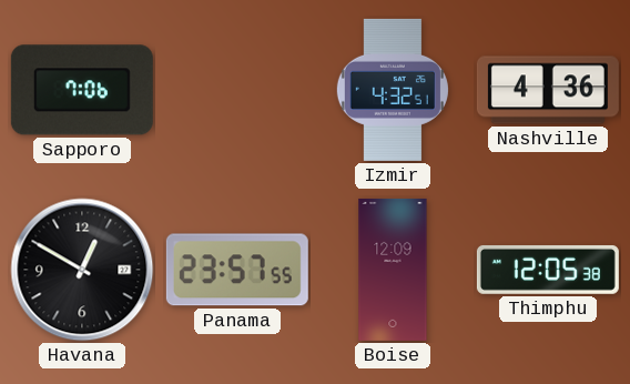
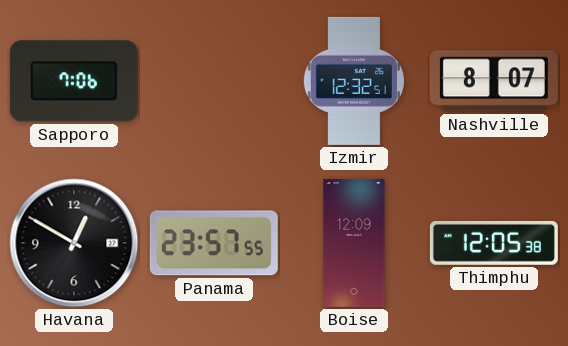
Izmir: 4:32 -> 12:32
Nashville: 4:36 -> 8:07
